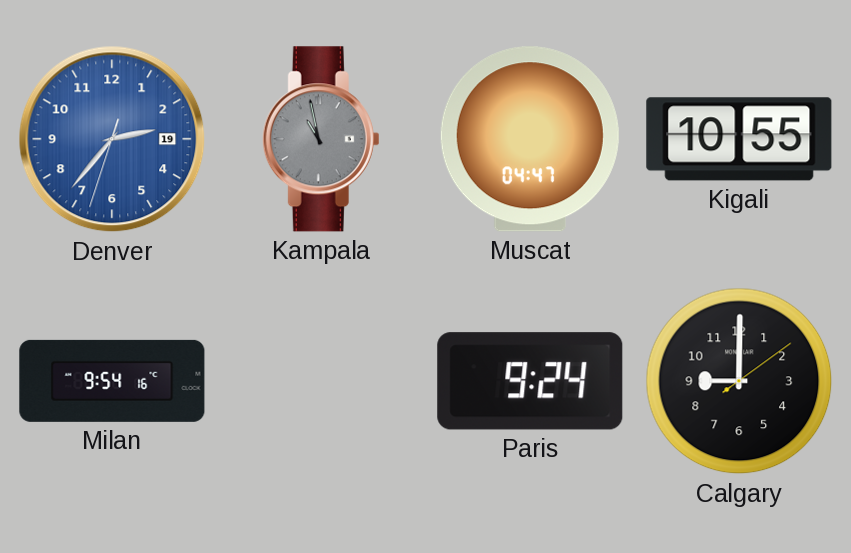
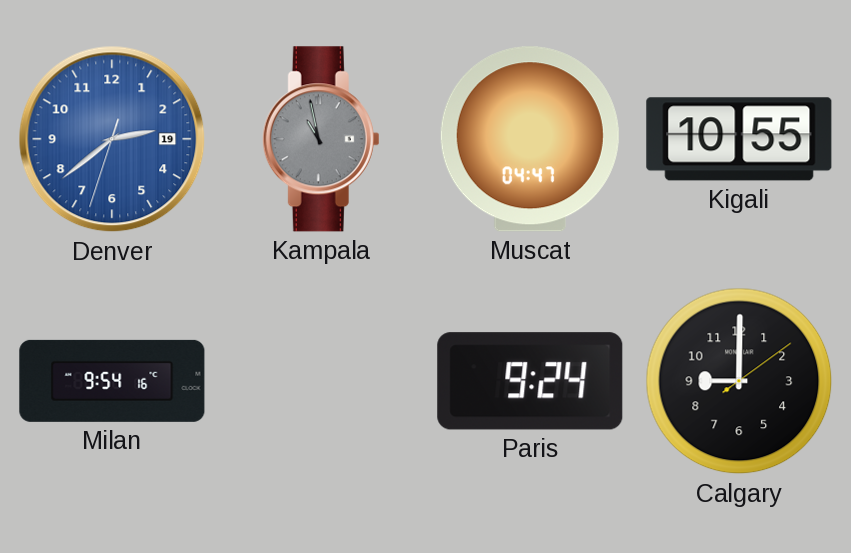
Denver: 2:36 -> 2:38
